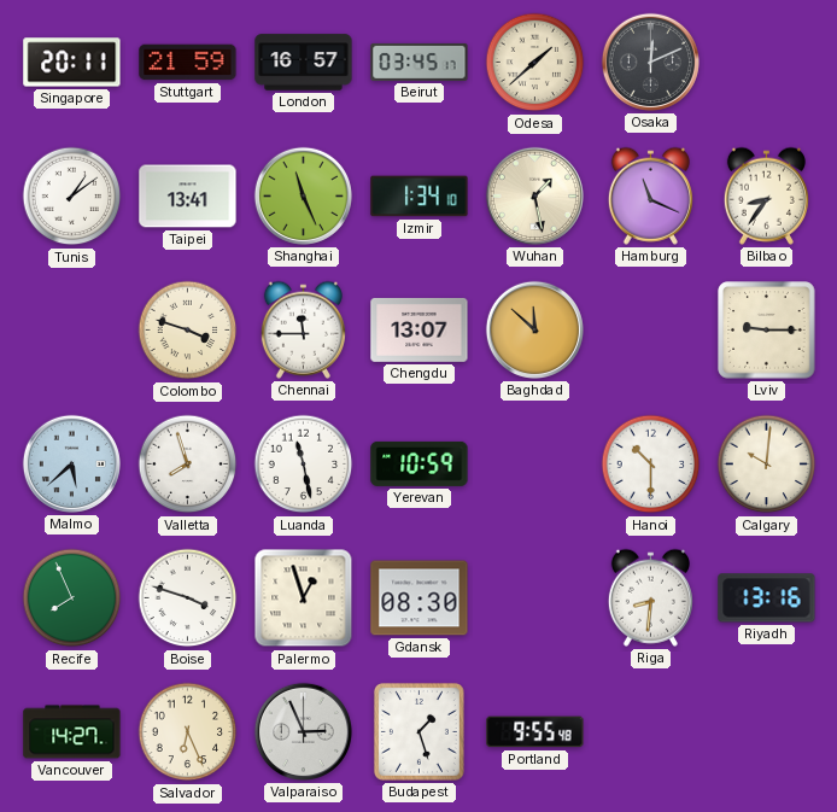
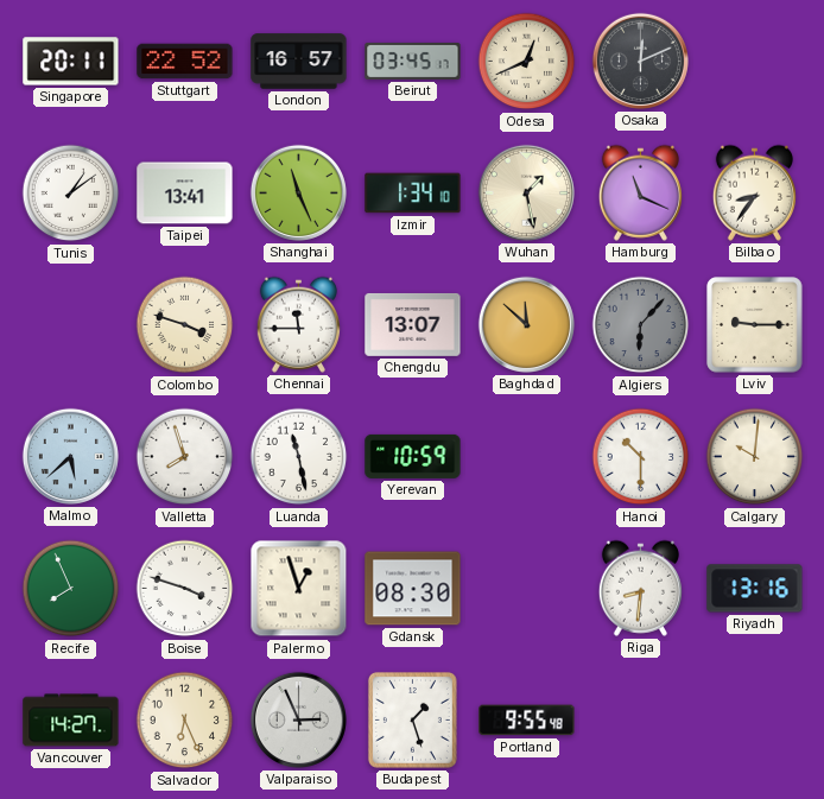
Stuttgart: 21:59 -> 22:52
Odesa: 1:38 -> 12:41
Algiers: none -> 6:07
